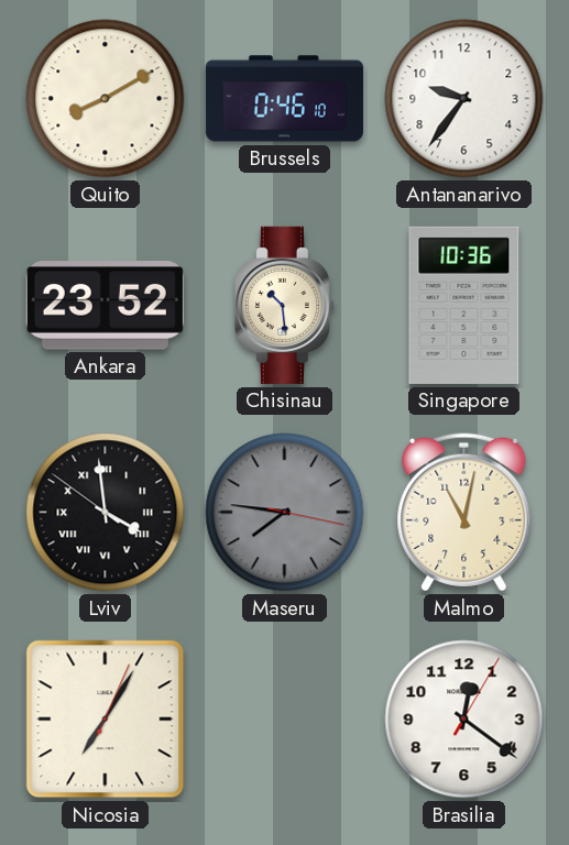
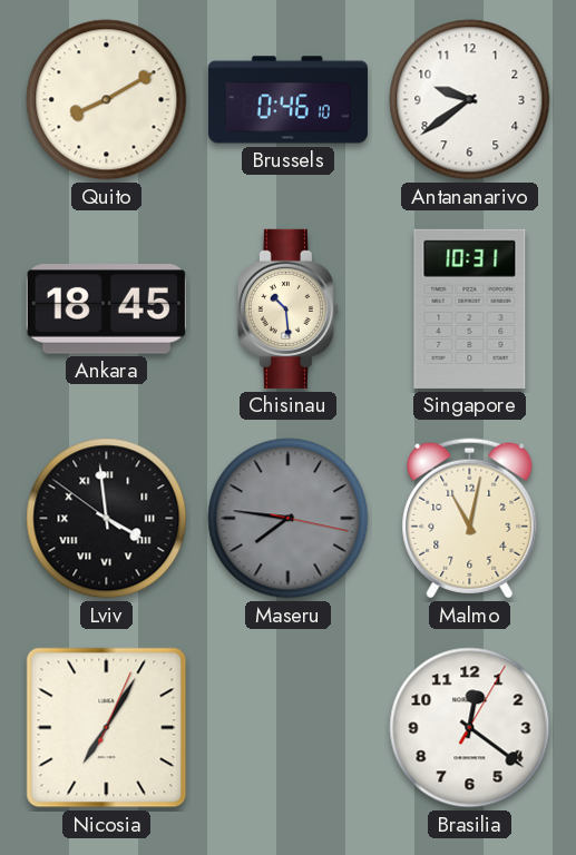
Antananarivo: 9:36 -> 9:39
Ankara: 23:52 -> 18:45
Singapore: 10:36 -> 10:31
